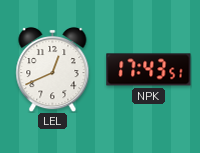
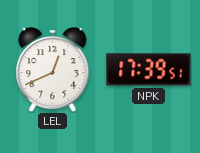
NPK: 17:43 -> 17:39
